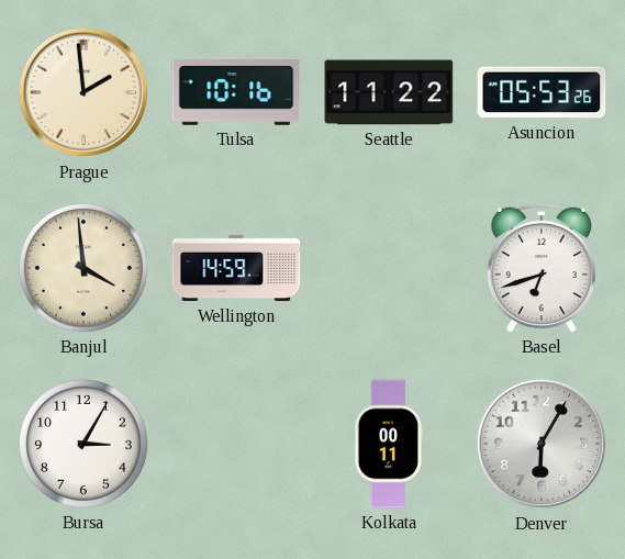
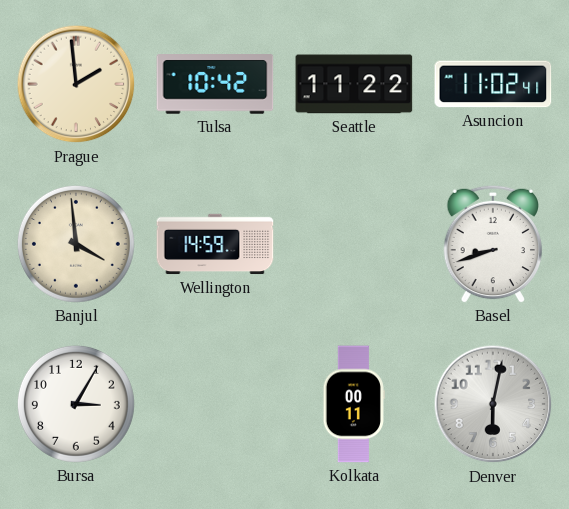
Tulsa: 10:16 -> 10:42
Asuncion: 05:53 -> 11:02
Basel: 6:42 -> 8:42
Denver: 6:05 -> 6:02
